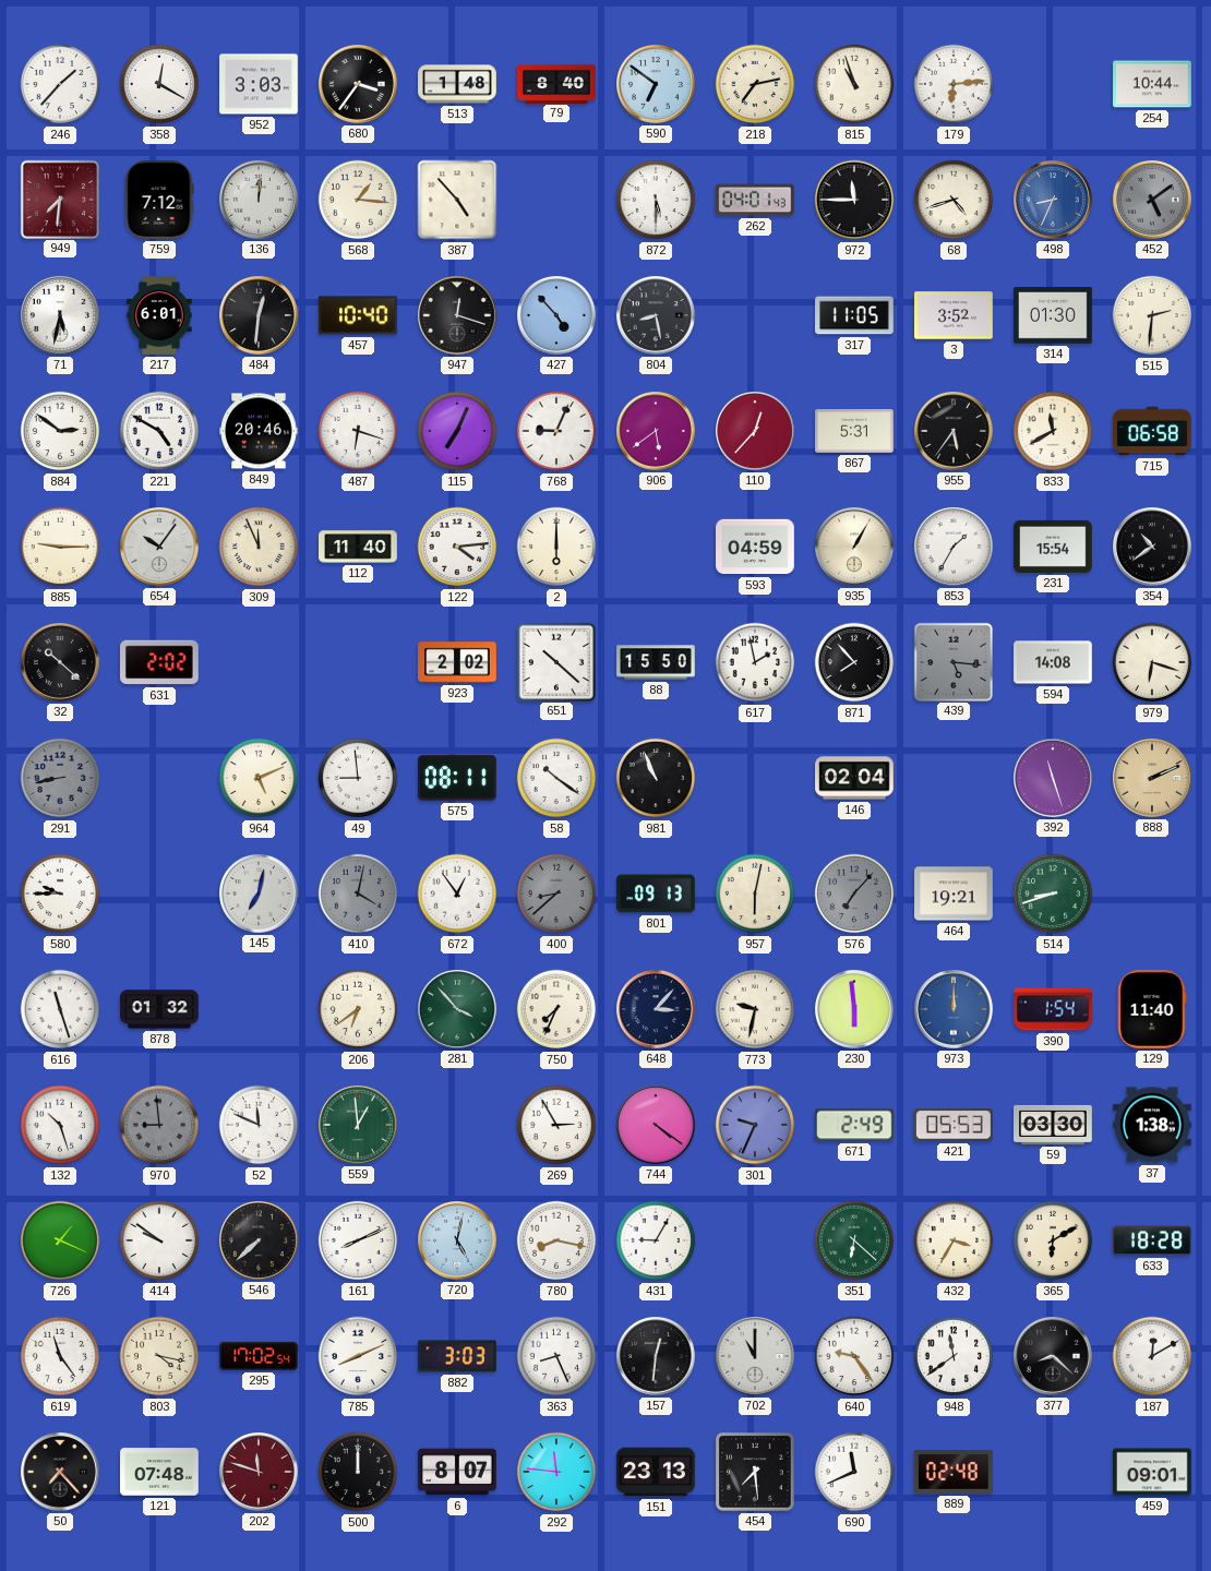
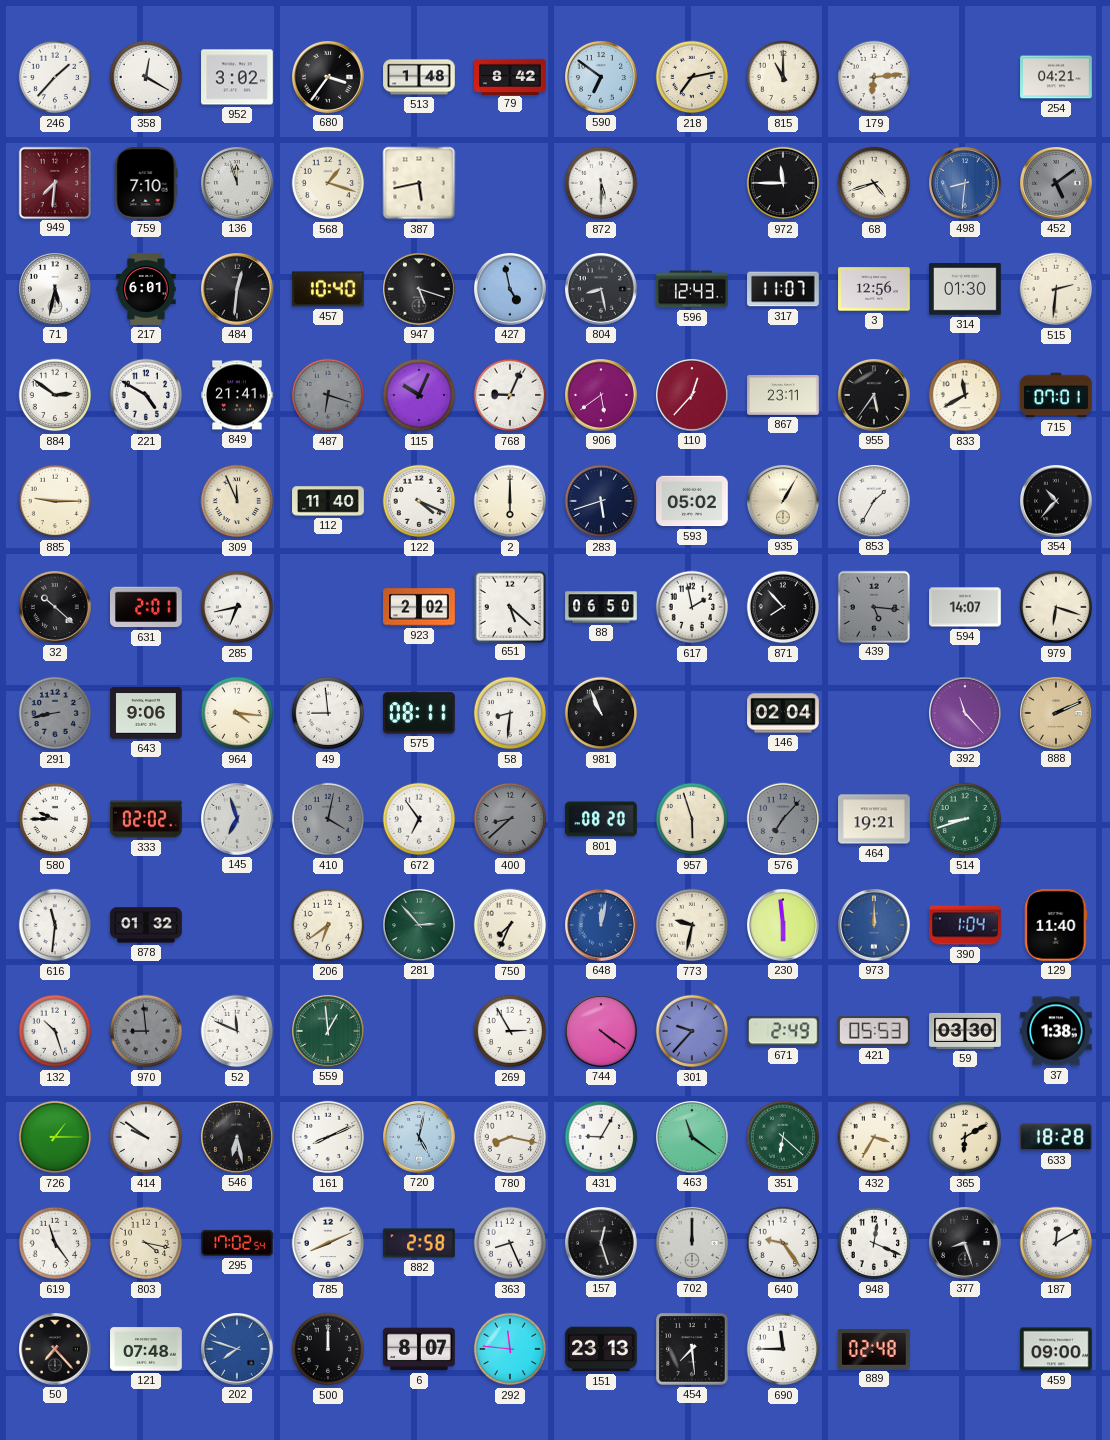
952: 3:03 -> 3:02
79: 8:40 -> 8:42
815: 10:57 -> 11:00
254: 10:44 -> 04:21
759: 7:12 -> 7:10
136: 12:01 -> 11:57
568: 1:16 -> 1:18
387: 4:53 -> 5:43
262: 04:01 -> none
498: 8:34 -> 8:31
947: 12:18 -> 5:18
427: 4:53 -> 4:58
596: none -> 12:43
317: 11:05 -> 11:07
3: 3:52 -> 12:56
849: 20:46 -> 21:41
487 dial: white -> grey
115: 7:04 -> 10:04
867: 5:31 -> 23:11
715: 06:58 -> 07:01
654: 10:06 -> none
122: 4:14 -> 4:19
283: none -> 5:42
593: 04:59 -> 05:02
231: 15:54 -> none
354: 10:39 -> 10:37
631: 2:02 -> 2:01
285: none -> 6:43
651: 10:22 -> 5:22
88: 15:50 -> 06:50
594: 14:08 -> 14:07
643: none -> 9:06
964: 5:11 -> 4:16
58: 10:21 -> 8:31
392: 11:27 -> 11:23
333: none -> 02:02
145: 7:02 -> 6:57
672: 12:54 -> 6:54
801: 09:13 -> 08:20
957: 6:02 -> 5:57
616: 11:27 -> 11:31
281: 3:53 -> 2:53
648: 3:07 -> 12:02
648 dial: navy -> blue
390: 1:54 -> 1:04
301: 9:34 -> 9:37
726: 1:19 -> 1:15
546: 7:38 -> 6:28
463: none -> 11:21
882: 3:03 -> 2:58
157: 12:31 -> 12:27
702: 11:00 -> 12:00
948: 11:39 -> 12:19
377: 8:22 -> 8:27
202: 11:48 -> 7:48
202 dial: burgundy -> blue
690: 11:41 -> 11:45
459: 09:01 -> 09:00
